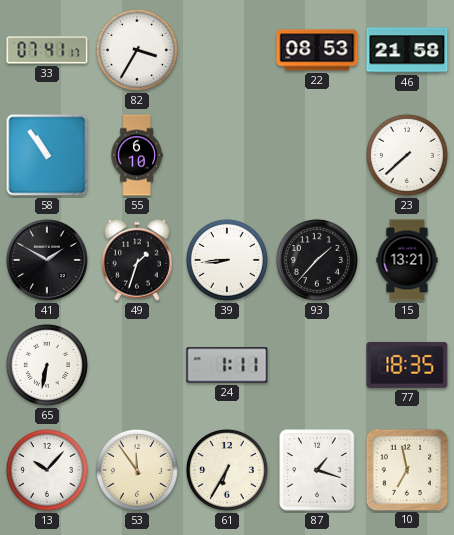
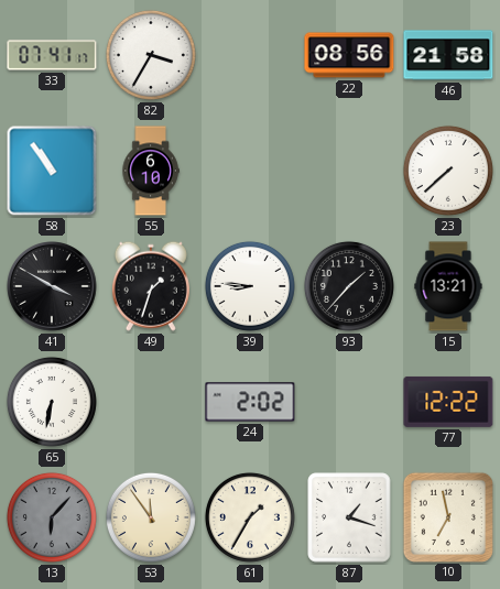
22: 08:53 -> 08:56
41: 1:50 -> 3:50
39: 8:44 -> 8:46
24: 1:11 -> 2:02
77: 18:35 -> 12:22
13: 10:07 -> 6:07
13 dial: white -> grey
61: 6:35 -> 1:35
